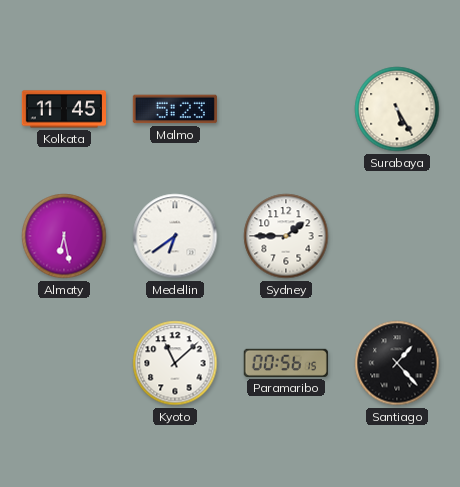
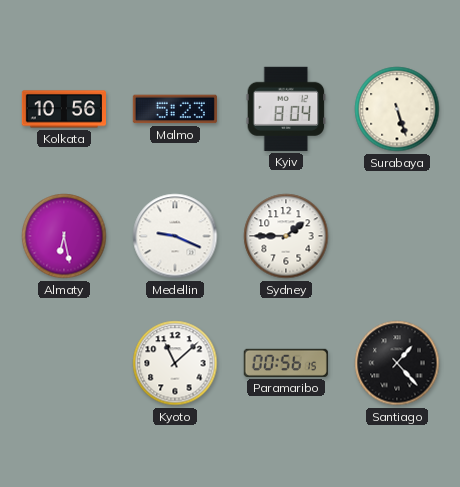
Kolkata: 11:45 -> 10:56
Kyiv: none -> 8:04
Surabaya: 5:25 -> 5:27
Medellin: 6:39 -> 9:19
